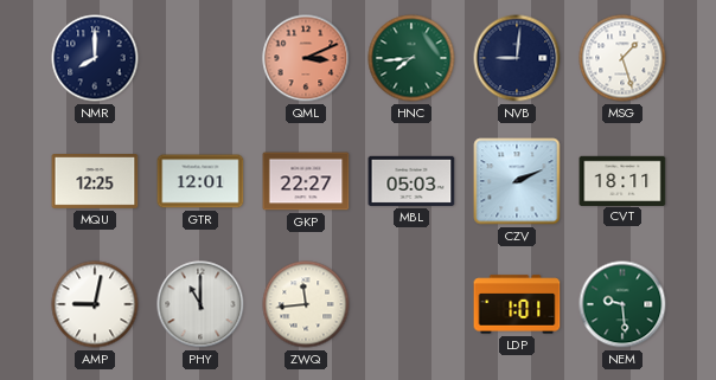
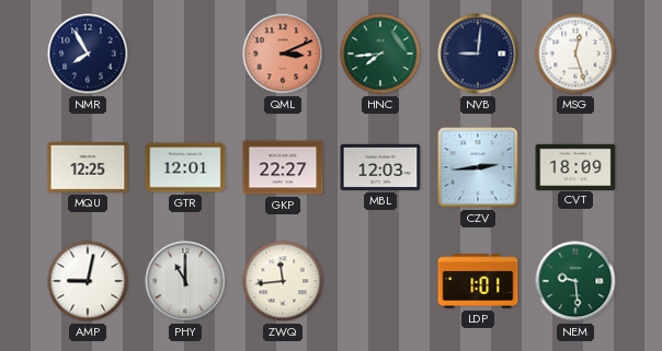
NMR: 8:00 -> 7:55
MSG: 1:27 -> 12:27
MBL: 05:03 -> 12:03
CZV: 2:11 -> 2:44
CVT: 18:11 -> 18:09
